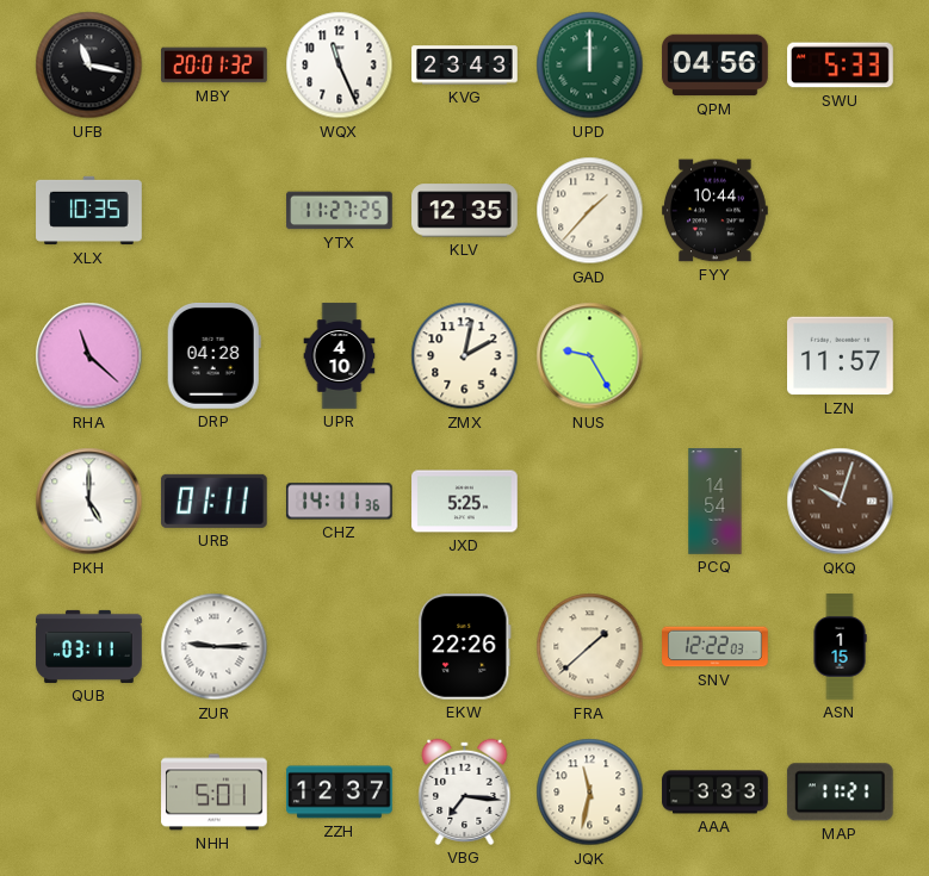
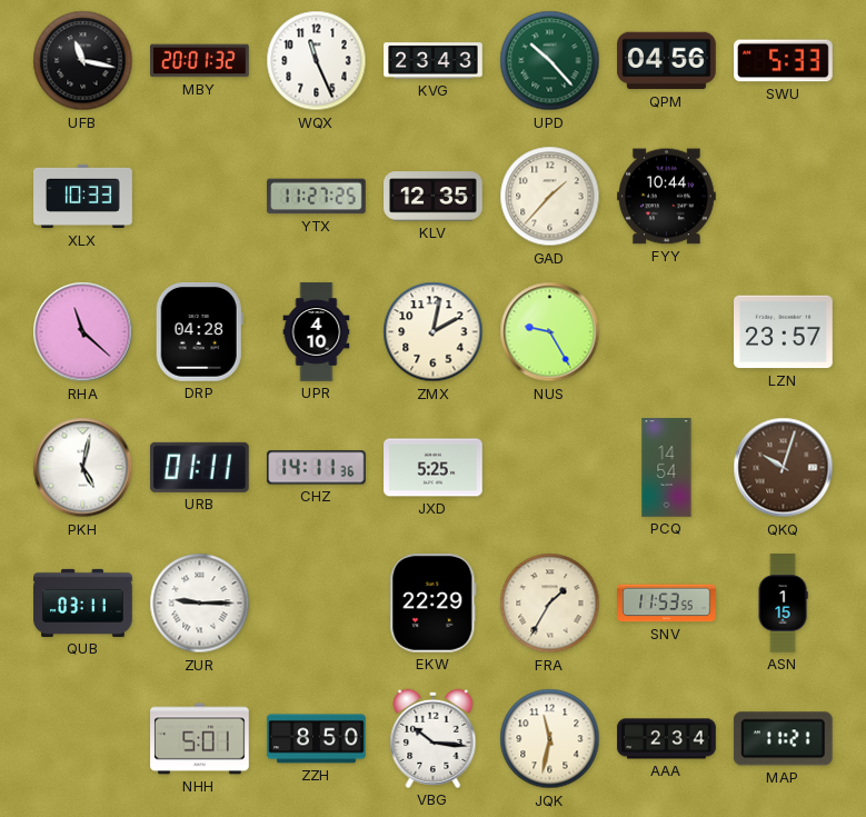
UPD: 12:00 -> 10:23
XLX: 10:35 -> 10:33
LZN: 11:57 -> 23:57
PKH: 5:00 -> 5:02
EKW: 22:26 -> 22:29
FRA: 1:38 -> 1:35
SNV: 12:22 -> 11:53
ZZH: 12:37 -> 8:50
VBG: 7:16 -> 10:16
AAA: 3:33 -> 2:34
